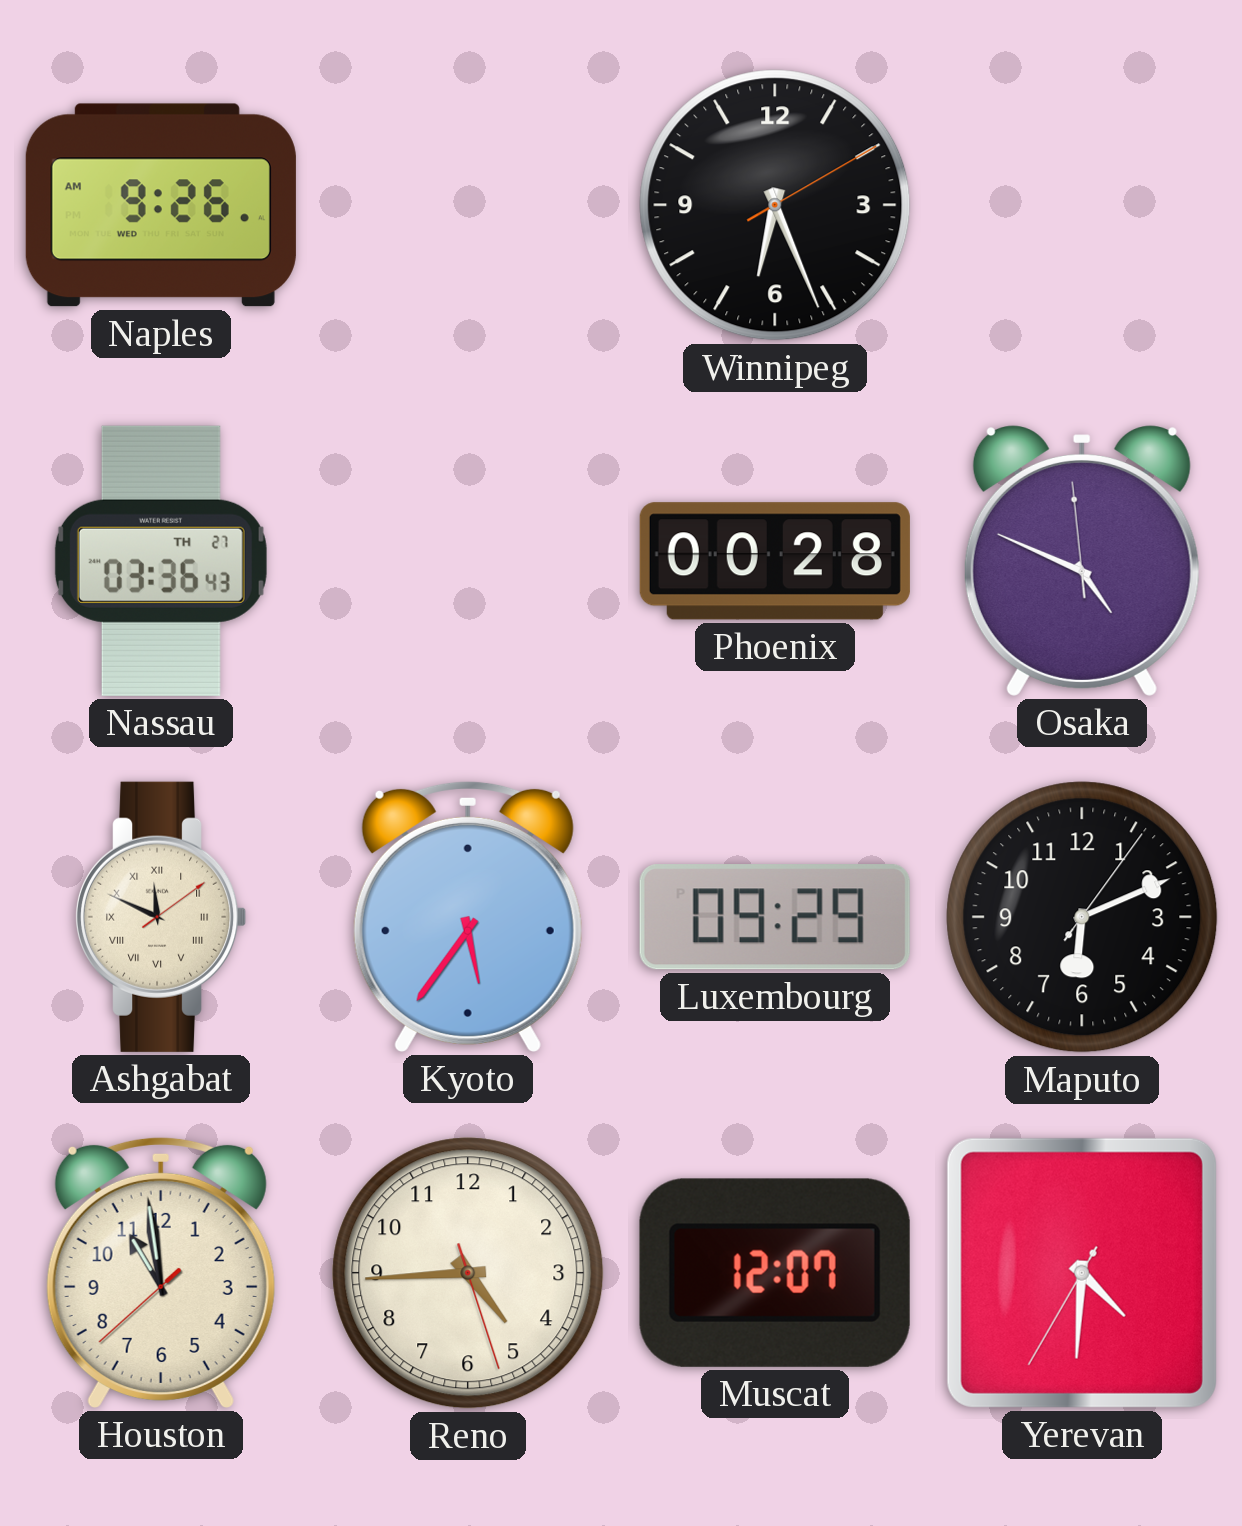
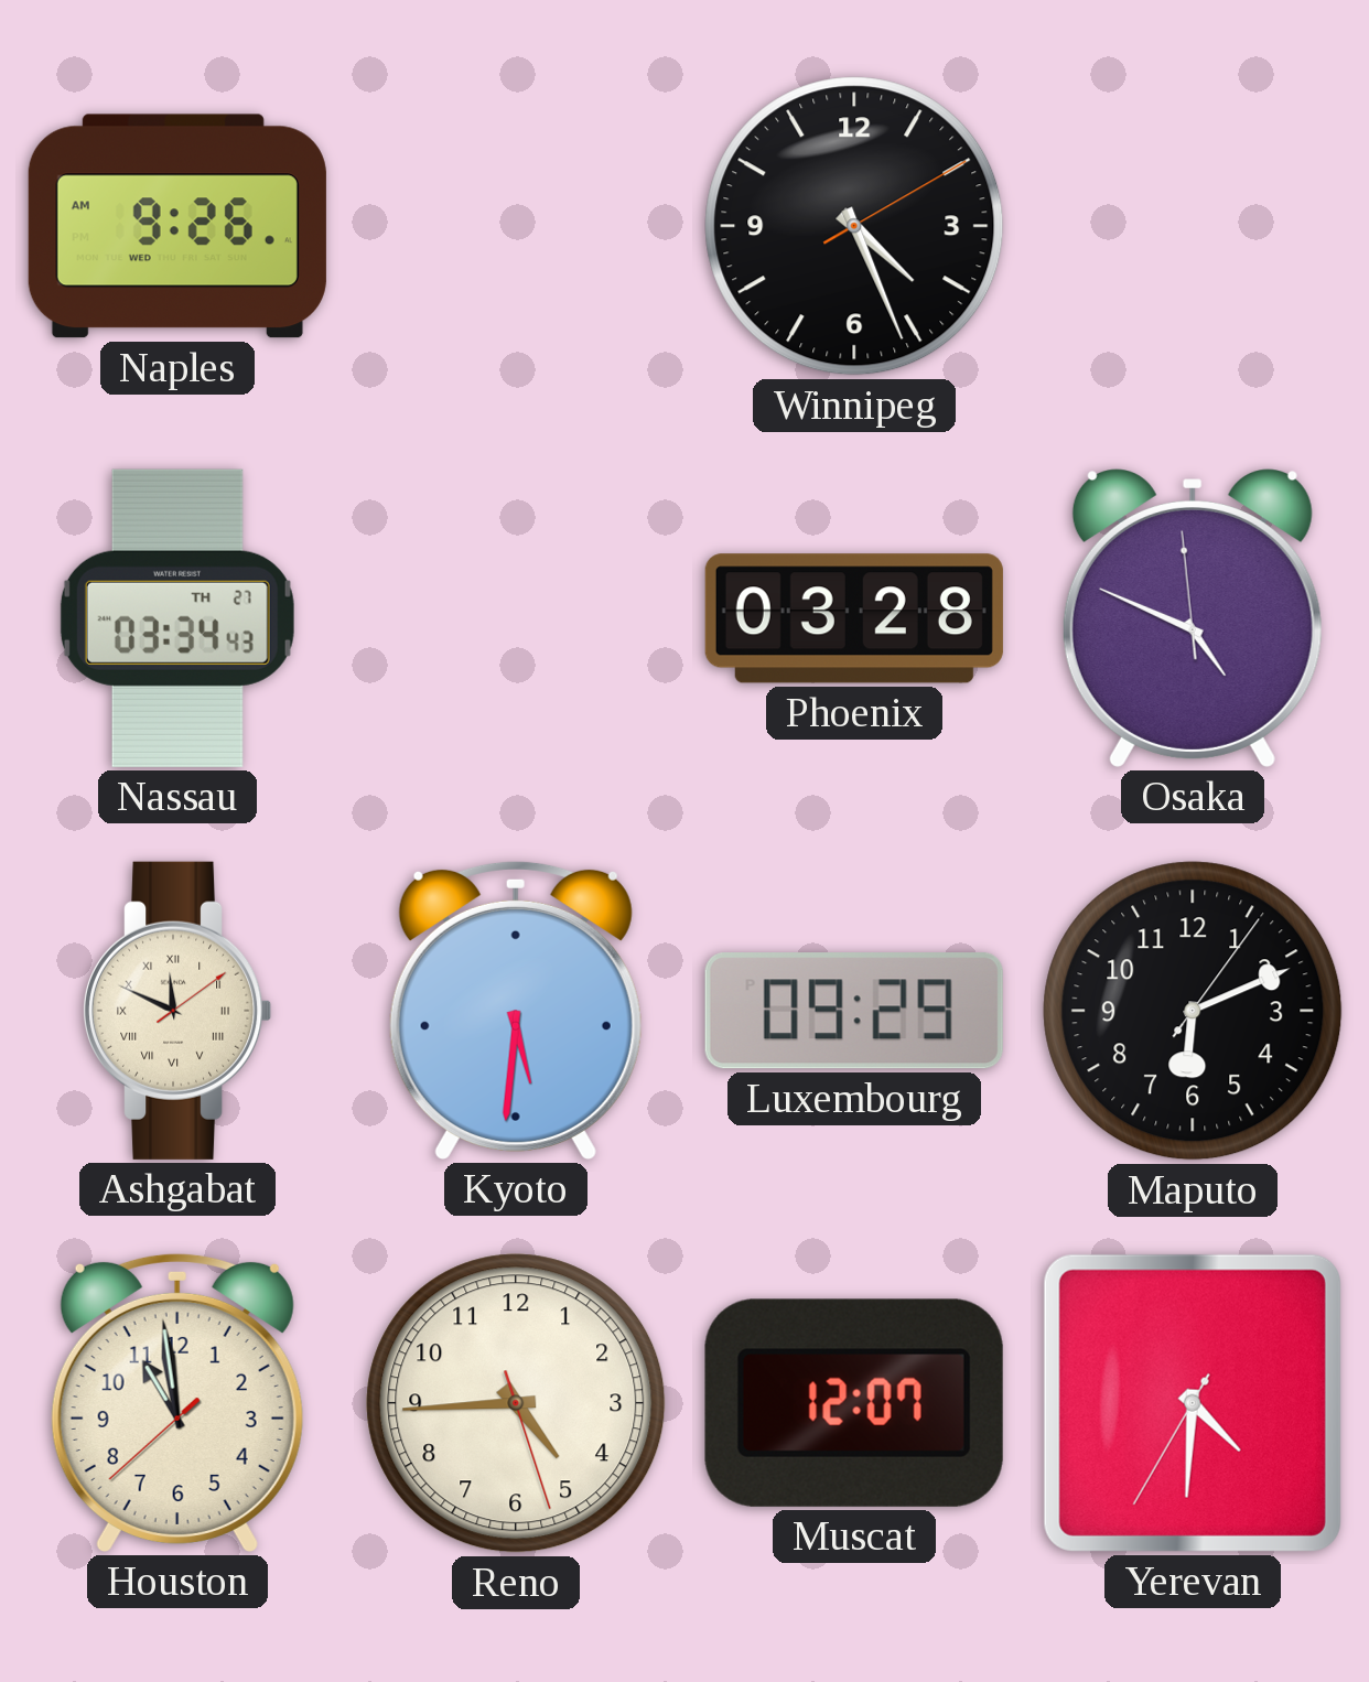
Winnipeg: 6:26 -> 4:26
Nassau: 03:36 -> 03:34
Phoenix: 00:28 -> 03:28
Kyoto: 5:36 -> 5:31
